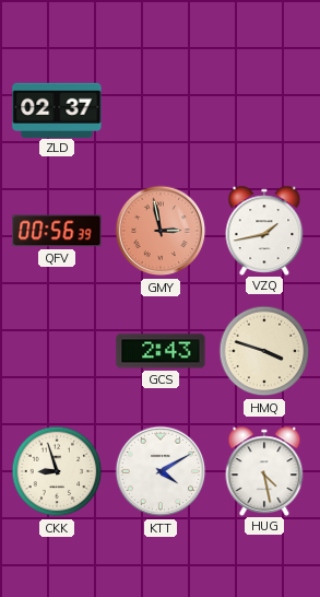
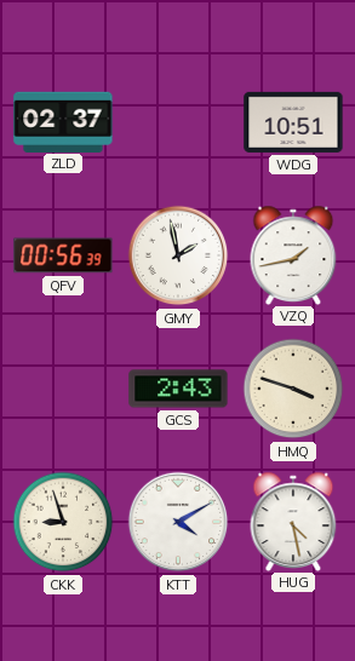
WDG: none -> 10:51
GMY: 2:58 -> 1:58
GMY dial: salmon -> white
